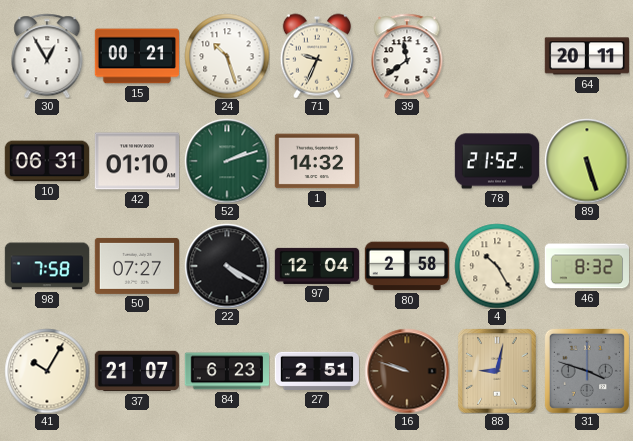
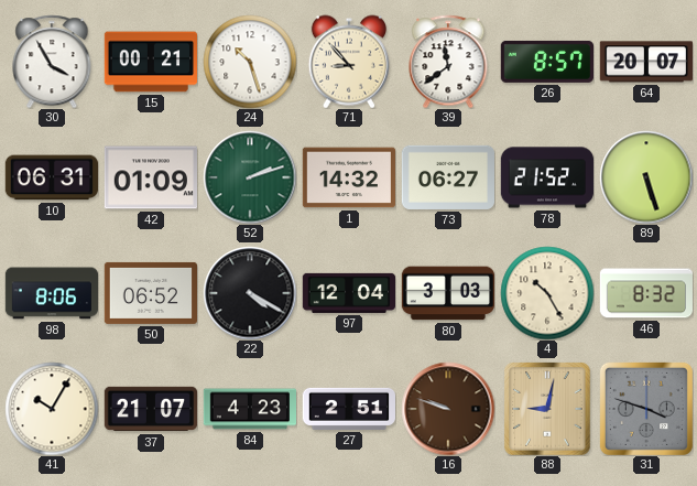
30: 12:55 -> 3:55
71: 9:34 -> 8:53
26: none -> 8:57
64: 20:11 -> 20:07
42: 01:10 -> 01:09
73: none -> 06:27
98: 7:58 -> 8:06
50: 07:27 -> 06:52
80: 2:58 -> 3:03
84: 6:23 -> 4:23
